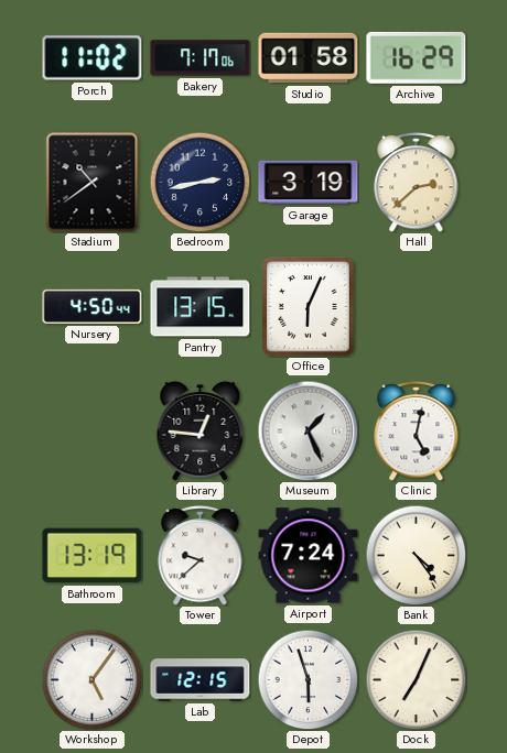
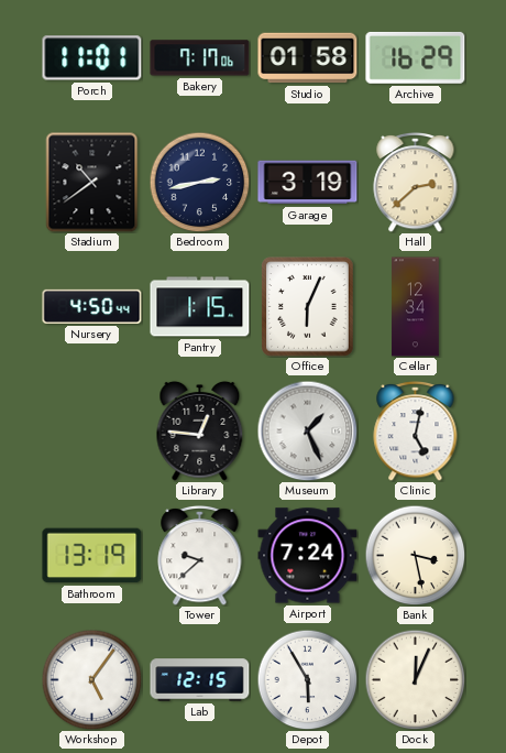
Porch: 11:02 -> 11:01
Pantry: 13:15 -> 1:15
Cellar: none -> 12:34
Bank: 4:24 -> 3:28
Depot: 5:57 -> 5:55
Dock: 7:04 -> 12:04
